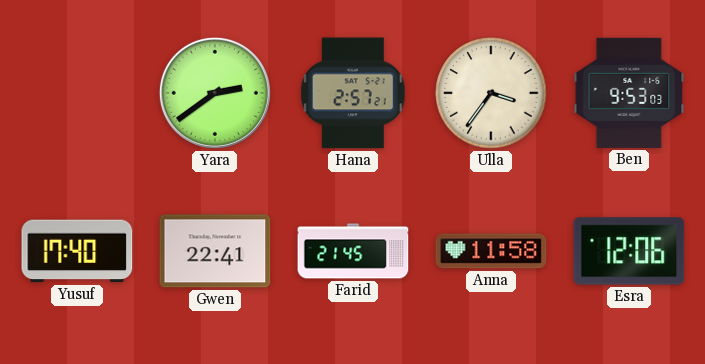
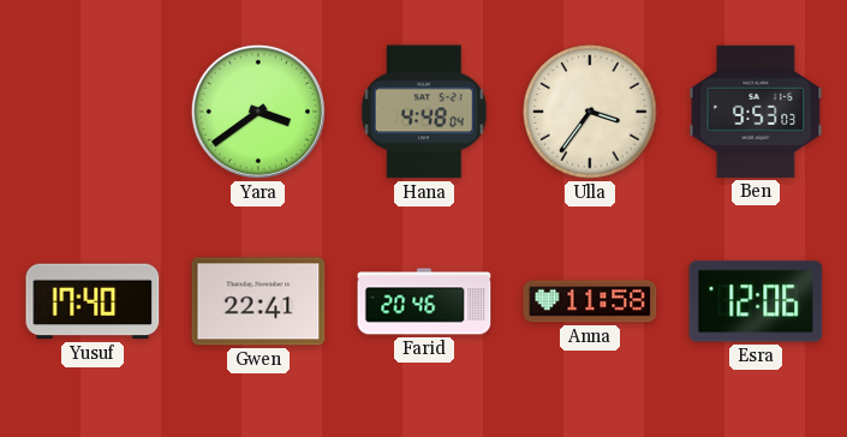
Yara: 2:39 -> 3:39
Hana: 2:57 -> 4:48
Farid: 21:45 -> 20:46
